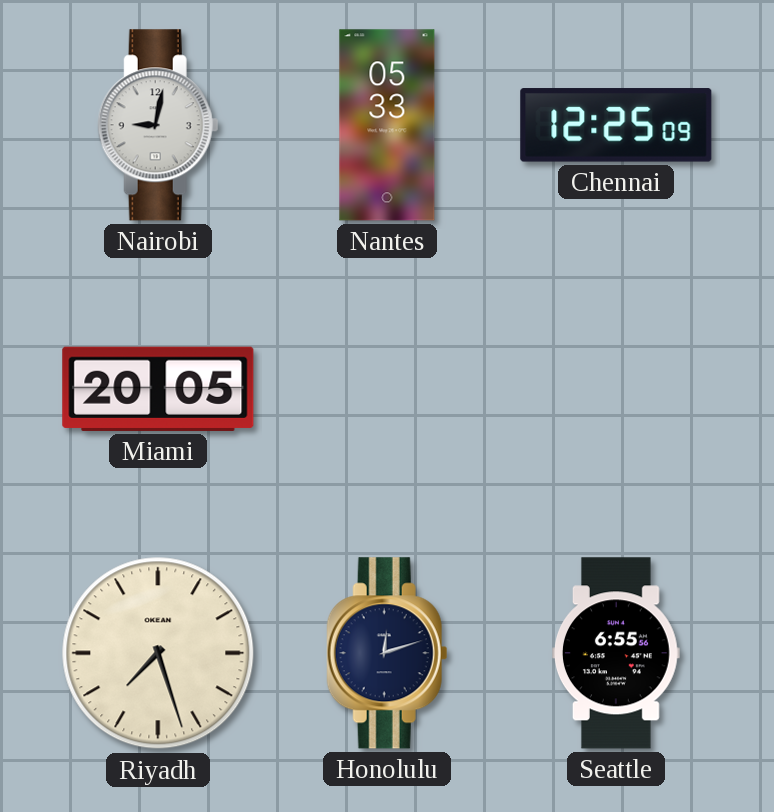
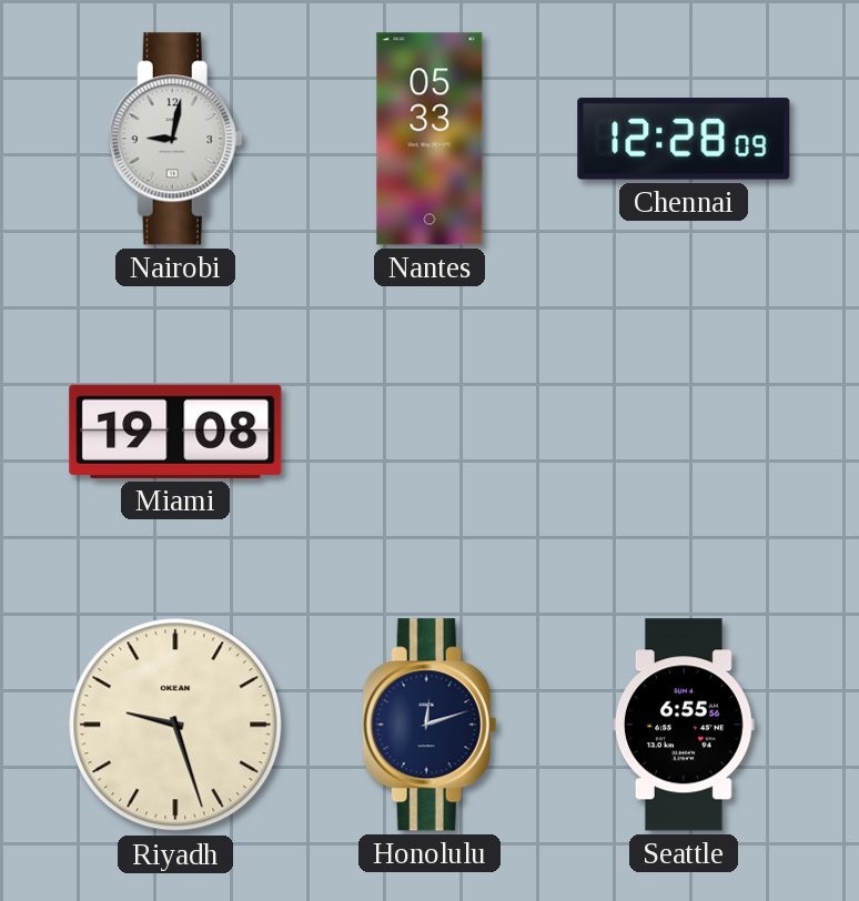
Chennai: 12:25 -> 12:28
Miami: 20:05 -> 19:08
Riyadh: 7:27 -> 9:27
